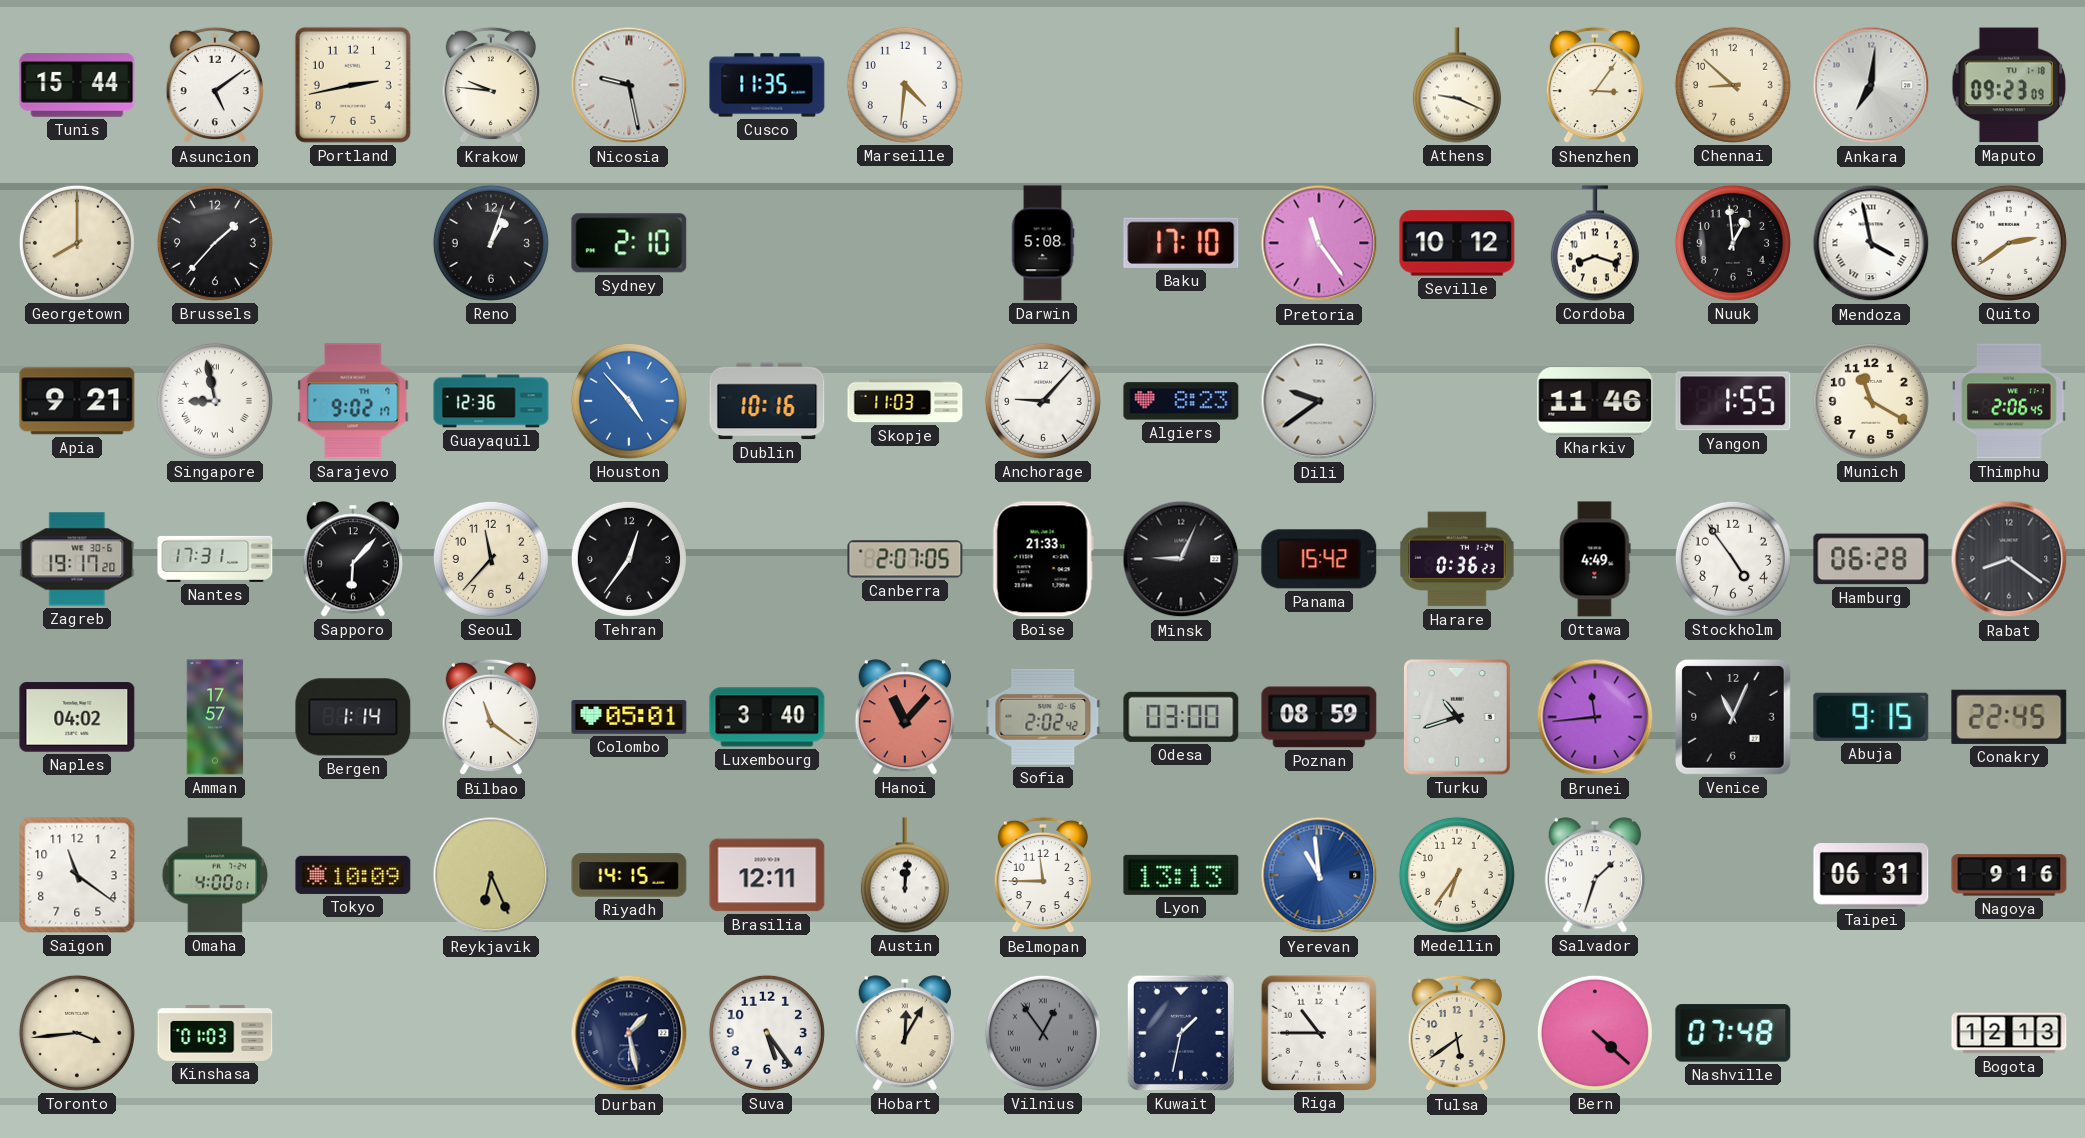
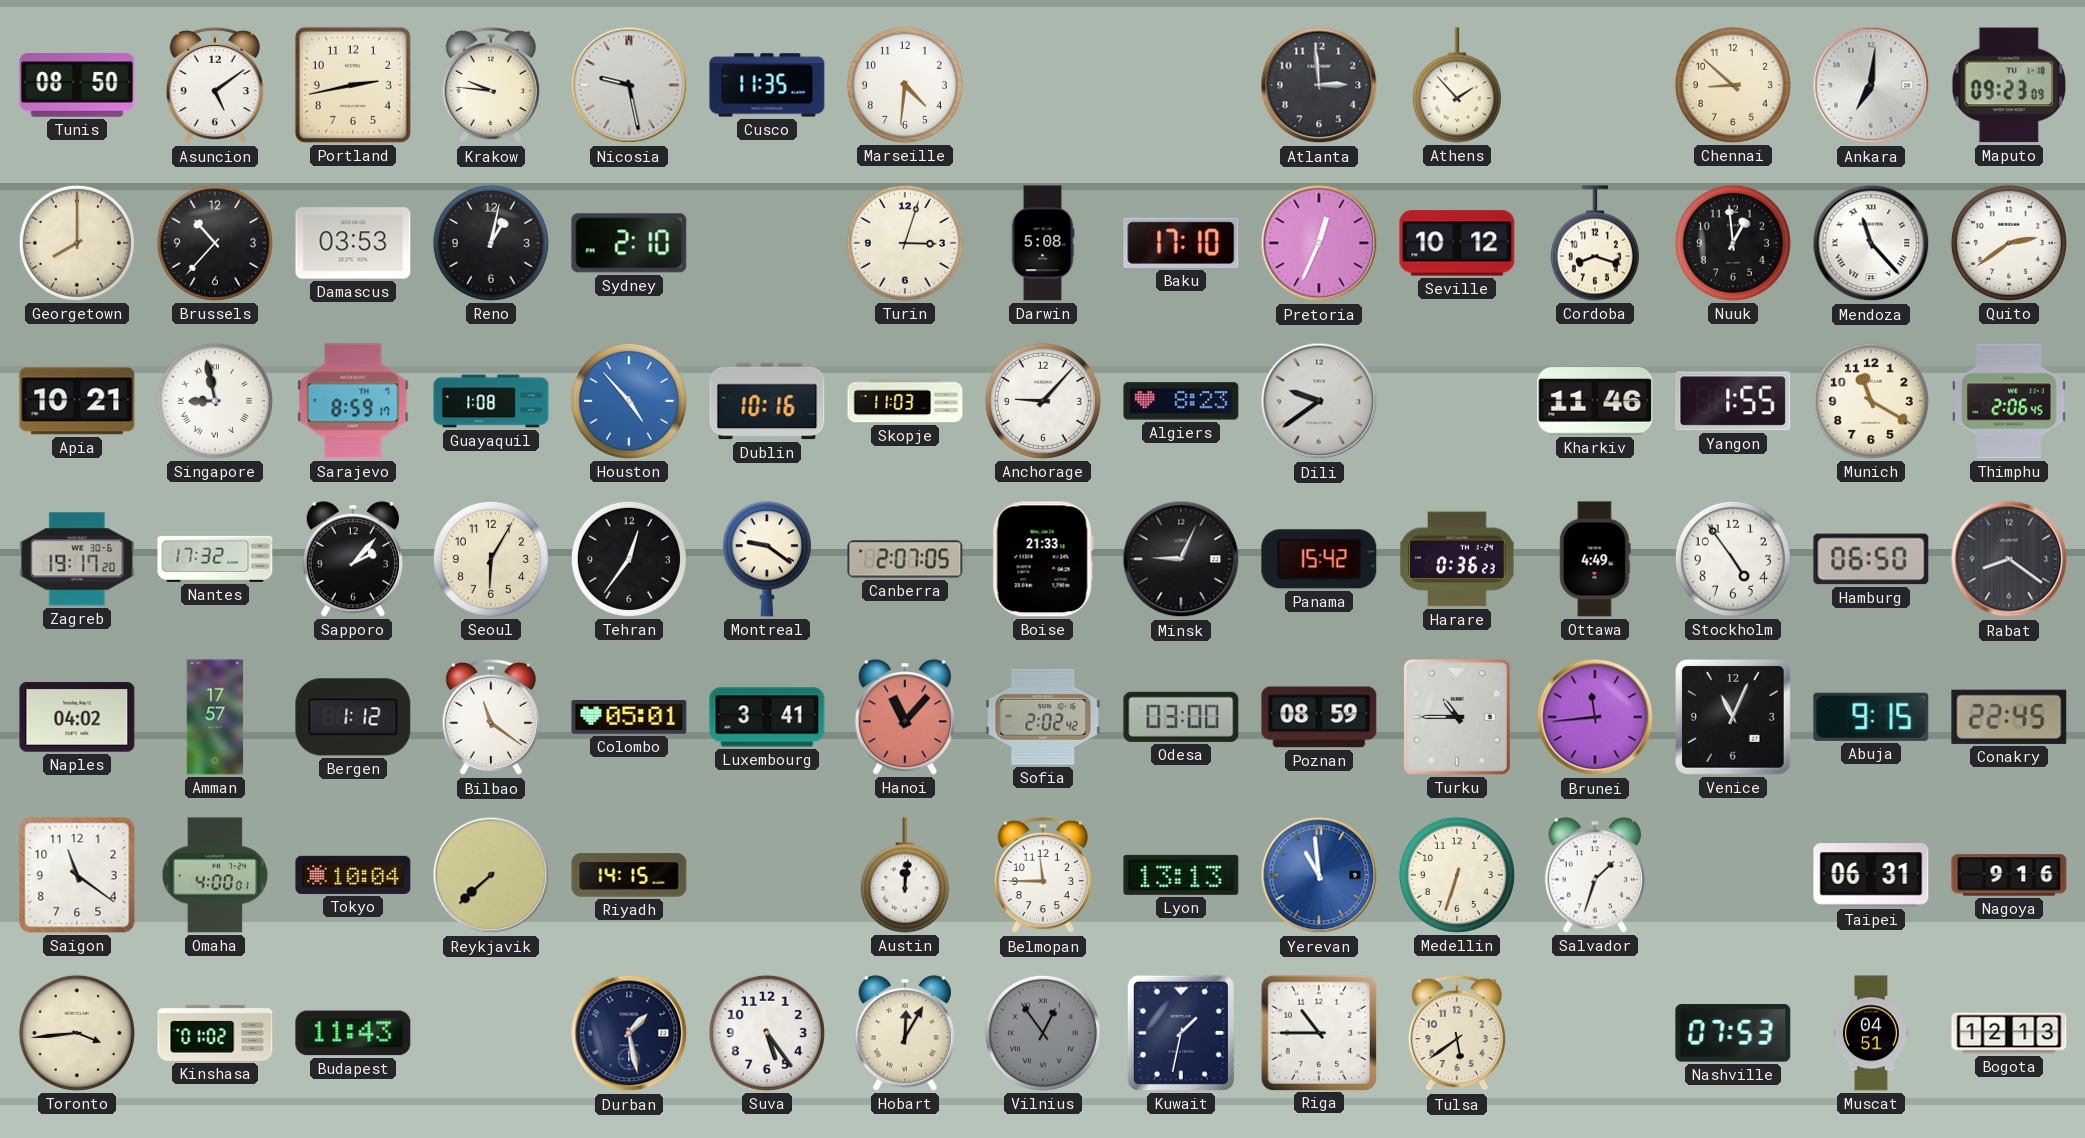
Tunis: 15:44 -> 08:50
Atlanta: none -> 2:59
Athens: 9:19 -> 1:53
Shenzhen: 3:06 -> none
Brussels: 1:37 -> 10:37
Damascus: none -> 03:53
Reno: 1:03 -> 1:02
Turin: none -> 3:03
Pretoria: 11:24 -> 12:34
Mendoza: 3:58 -> 11:23
Apia: 9:21 -> 10:21
Sarajevo: 9:02 -> 8:59
Guayaquil: 12:36 -> 1:08
Nantes: 17:31 -> 17:32
Sapporo: 6:07 -> 2:07
Seoul: 11:37 -> 6:05
Montreal: none -> 9:21
Hamburg: 06:28 -> 06:50
Bergen: 1:14 -> 1:12
Luxembourg: 3:40 -> 3:41
Turku: 10:42 -> 10:45
Tokyo: 10:09 -> 10:04
Reykjavik: 6:26 -> 7:38
Brasilia: 12:11 -> none
Medellin: 6:36 -> 6:33
Kinshasa: 01:03 -> 01:02
Budapest: none -> 11:43
Bern: 4:22 -> none
Nashville: 07:48 -> 07:53
Muscat: none -> 04:51
